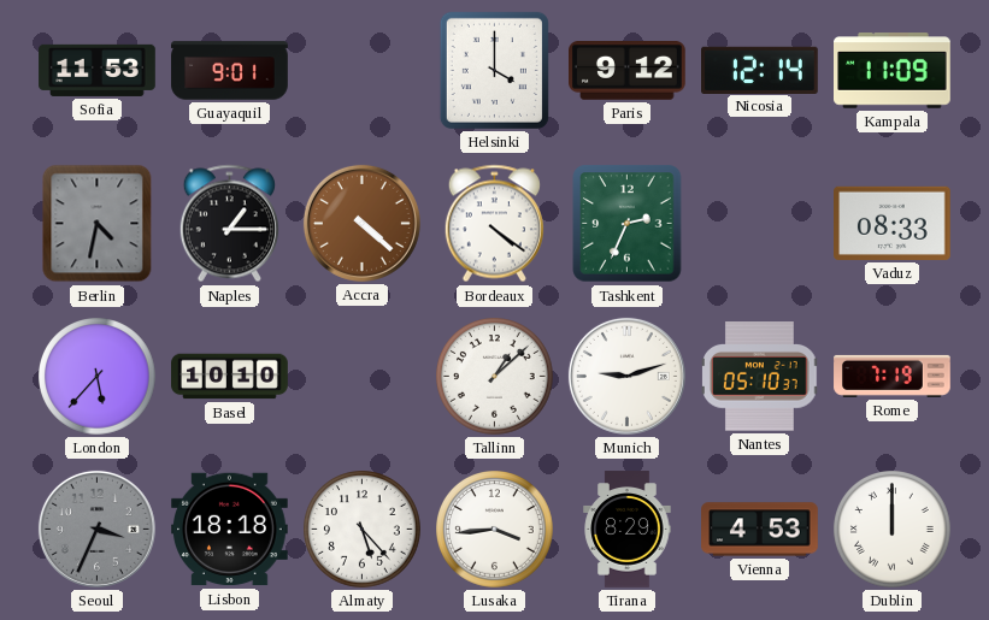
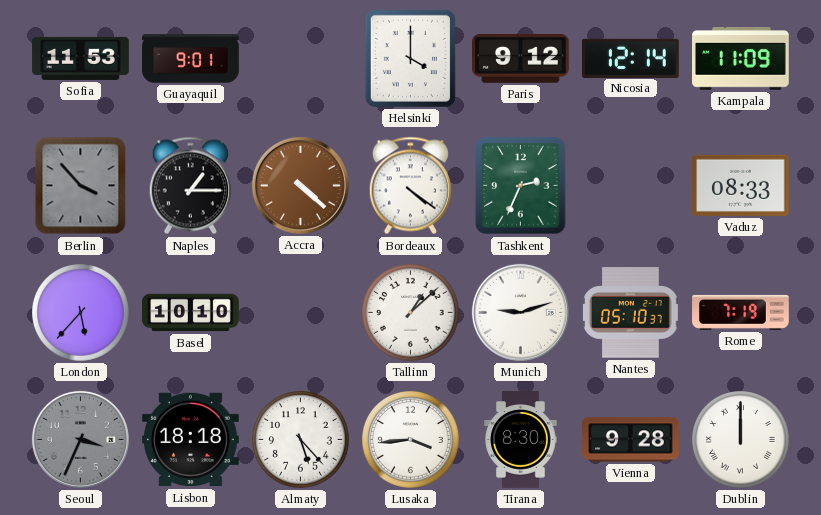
Berlin: 4:32 -> 3:53
Tirana: 8:29 -> 8:30
Vienna: 4:53 -> 9:28
